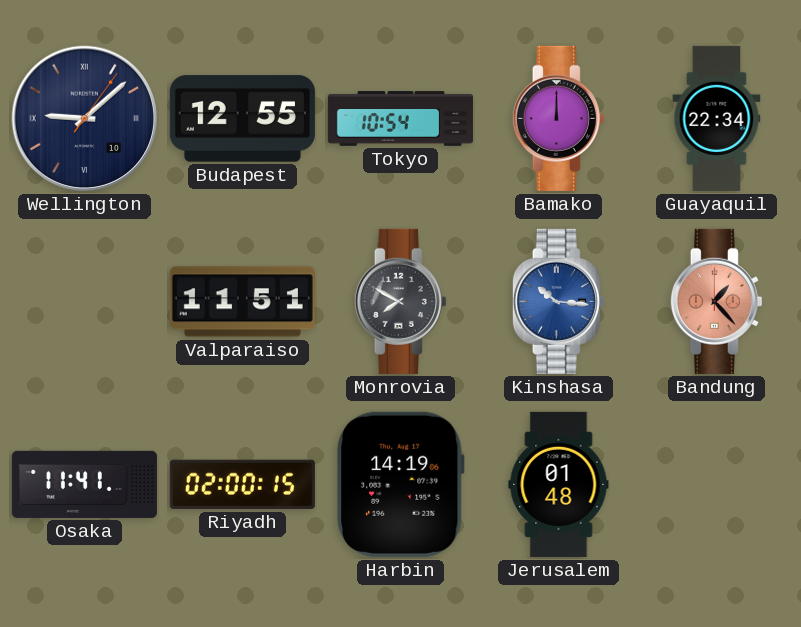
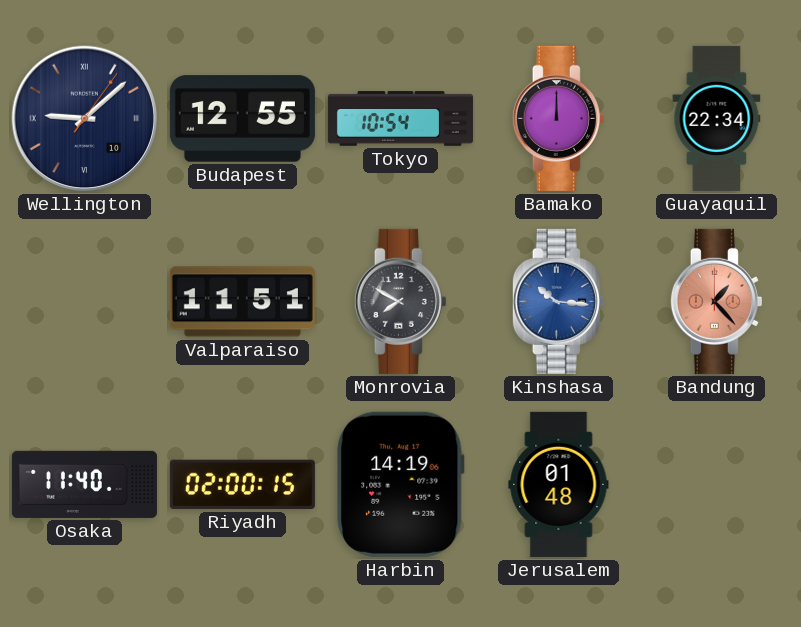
Osaka: 11:41 -> 11:40
